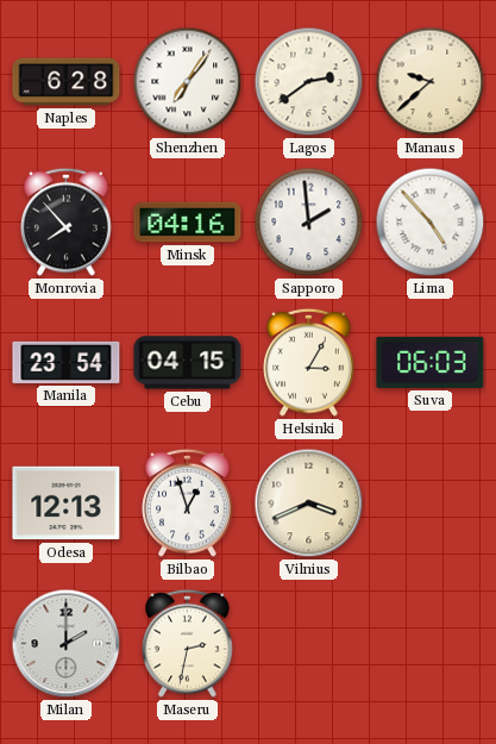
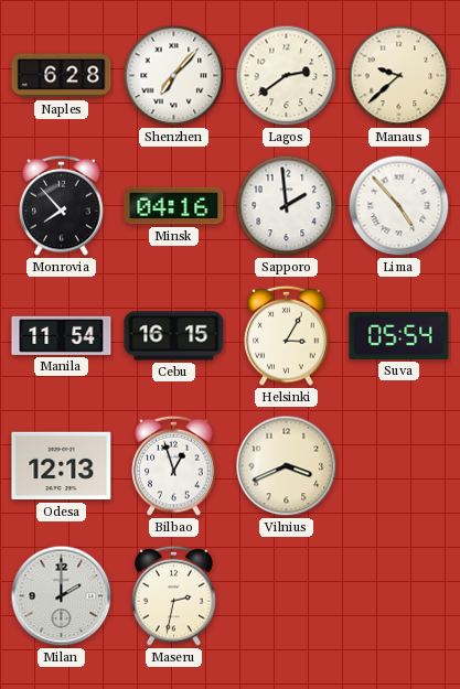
Shenzhen: 7:06 -> 7:07
Manila: 23:54 -> 11:54
Cebu: 04:15 -> 16:15
Suva: 06:03 -> 05:54
